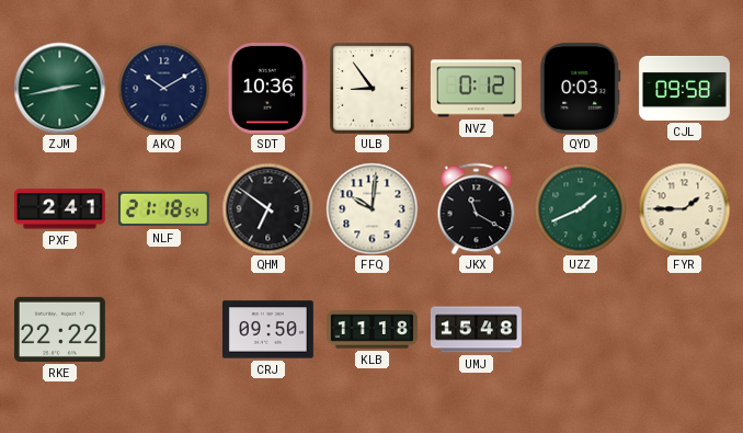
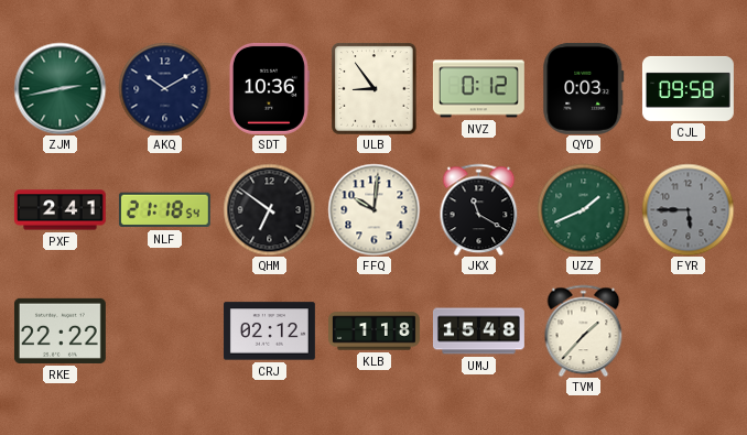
FYR: 1:45 -> 5:45
FYR dial: cream -> grey
CRJ: 09:50 -> 02:12
KLB: 11:18 -> 1:18
TVM: none -> 1:37
